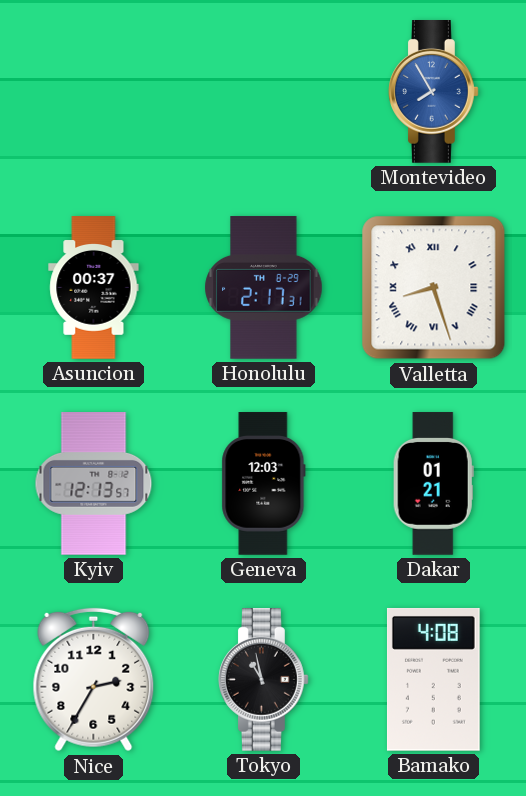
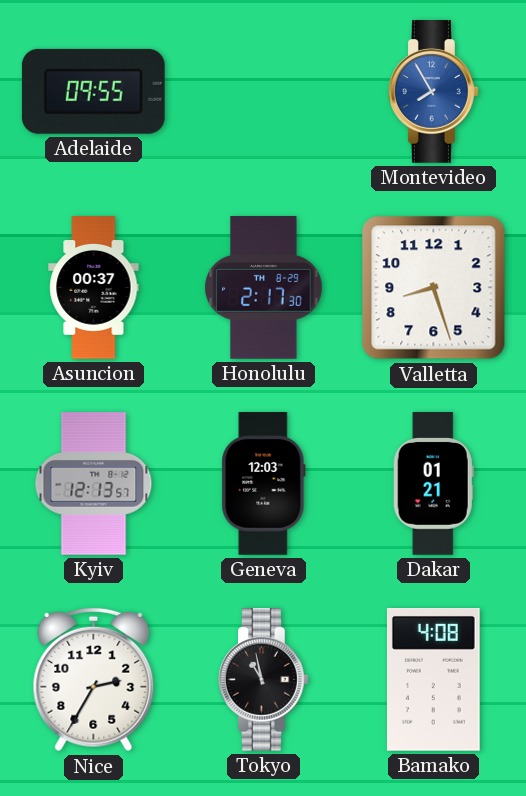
Adelaide: none -> 09:55
Honolulu: 2:17:31 -> 2:17:30
Valletta numerals: Roman -> Arabic
